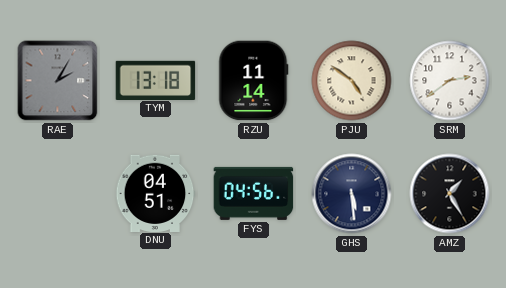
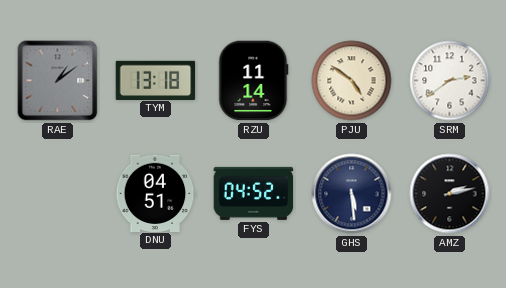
RAE: 2:05 -> 1:09
FYS: 04:56 -> 04:52
AMZ: 1:25 -> 2:13
